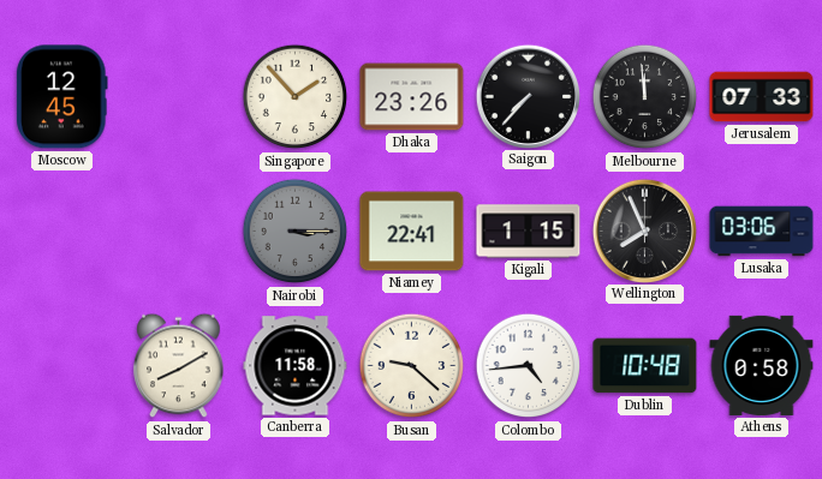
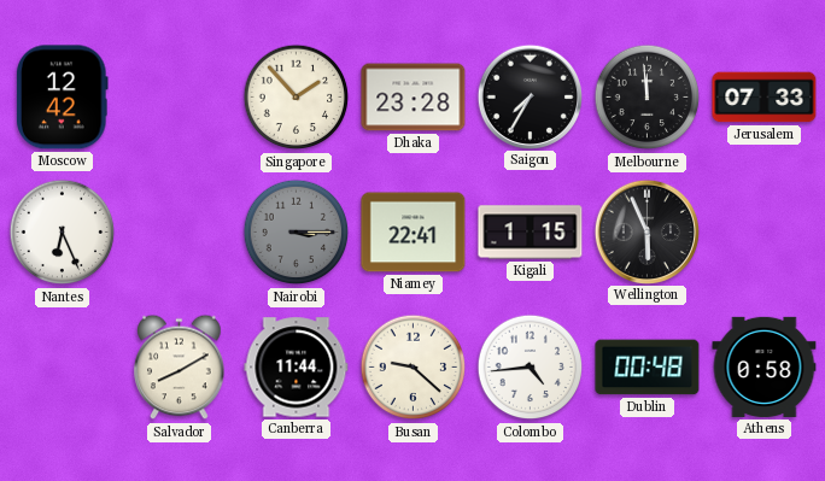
Moscow: 12:45 -> 12:42
Dhaka: 23:26 -> 23:28
Saigon: 7:37 -> 7:35
Nantes: none -> 6:26
Wellington: 7:56 -> 5:56
Lusaka: 03:06 -> none
Canberra: 11:58 -> 11:44
Dublin: 10:48 -> 00:48
